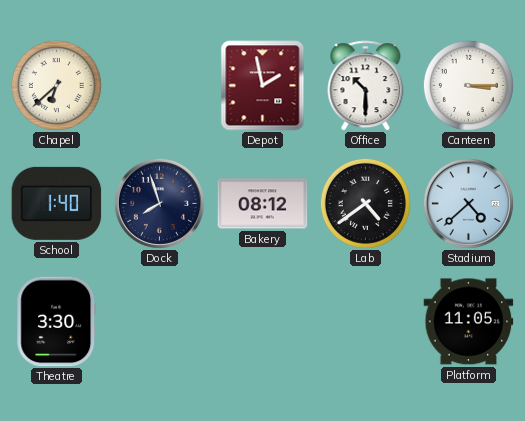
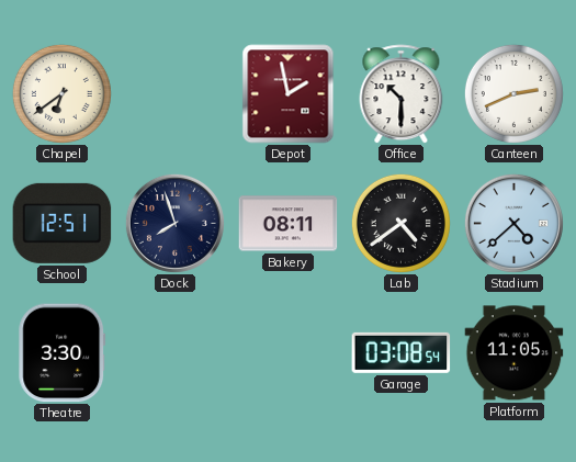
Chapel: 6:38 -> 6:39
Canteen: 3:15 -> 2:41
School: 1:40 -> 12:51
Bakery: 08:12 -> 08:11
Garage: none -> 03:08
